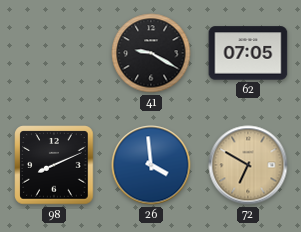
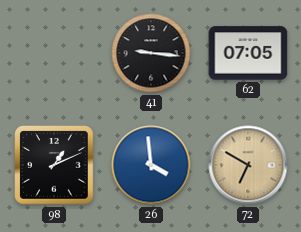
41: 9:20 -> 9:16
98: 8:11 -> 1:11
